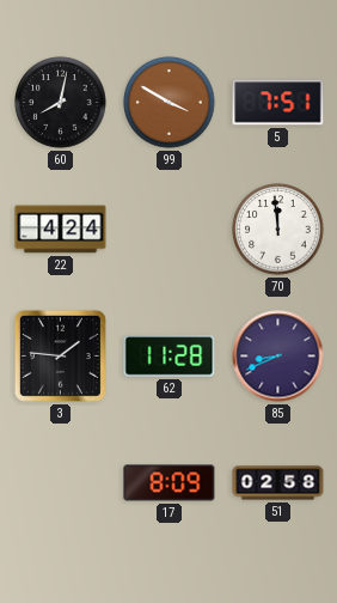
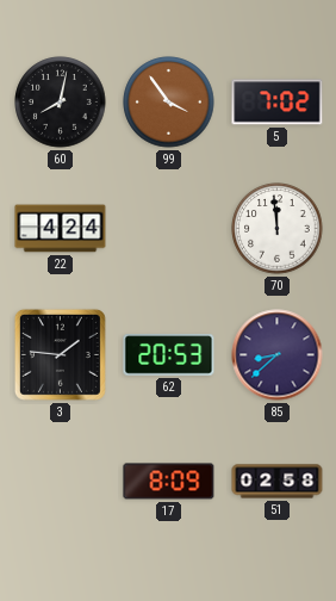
99: 3:50 -> 3:54
5: 7:51 -> 7:02
62: 11:28 -> 20:53
85: 8:41 -> 8:38
